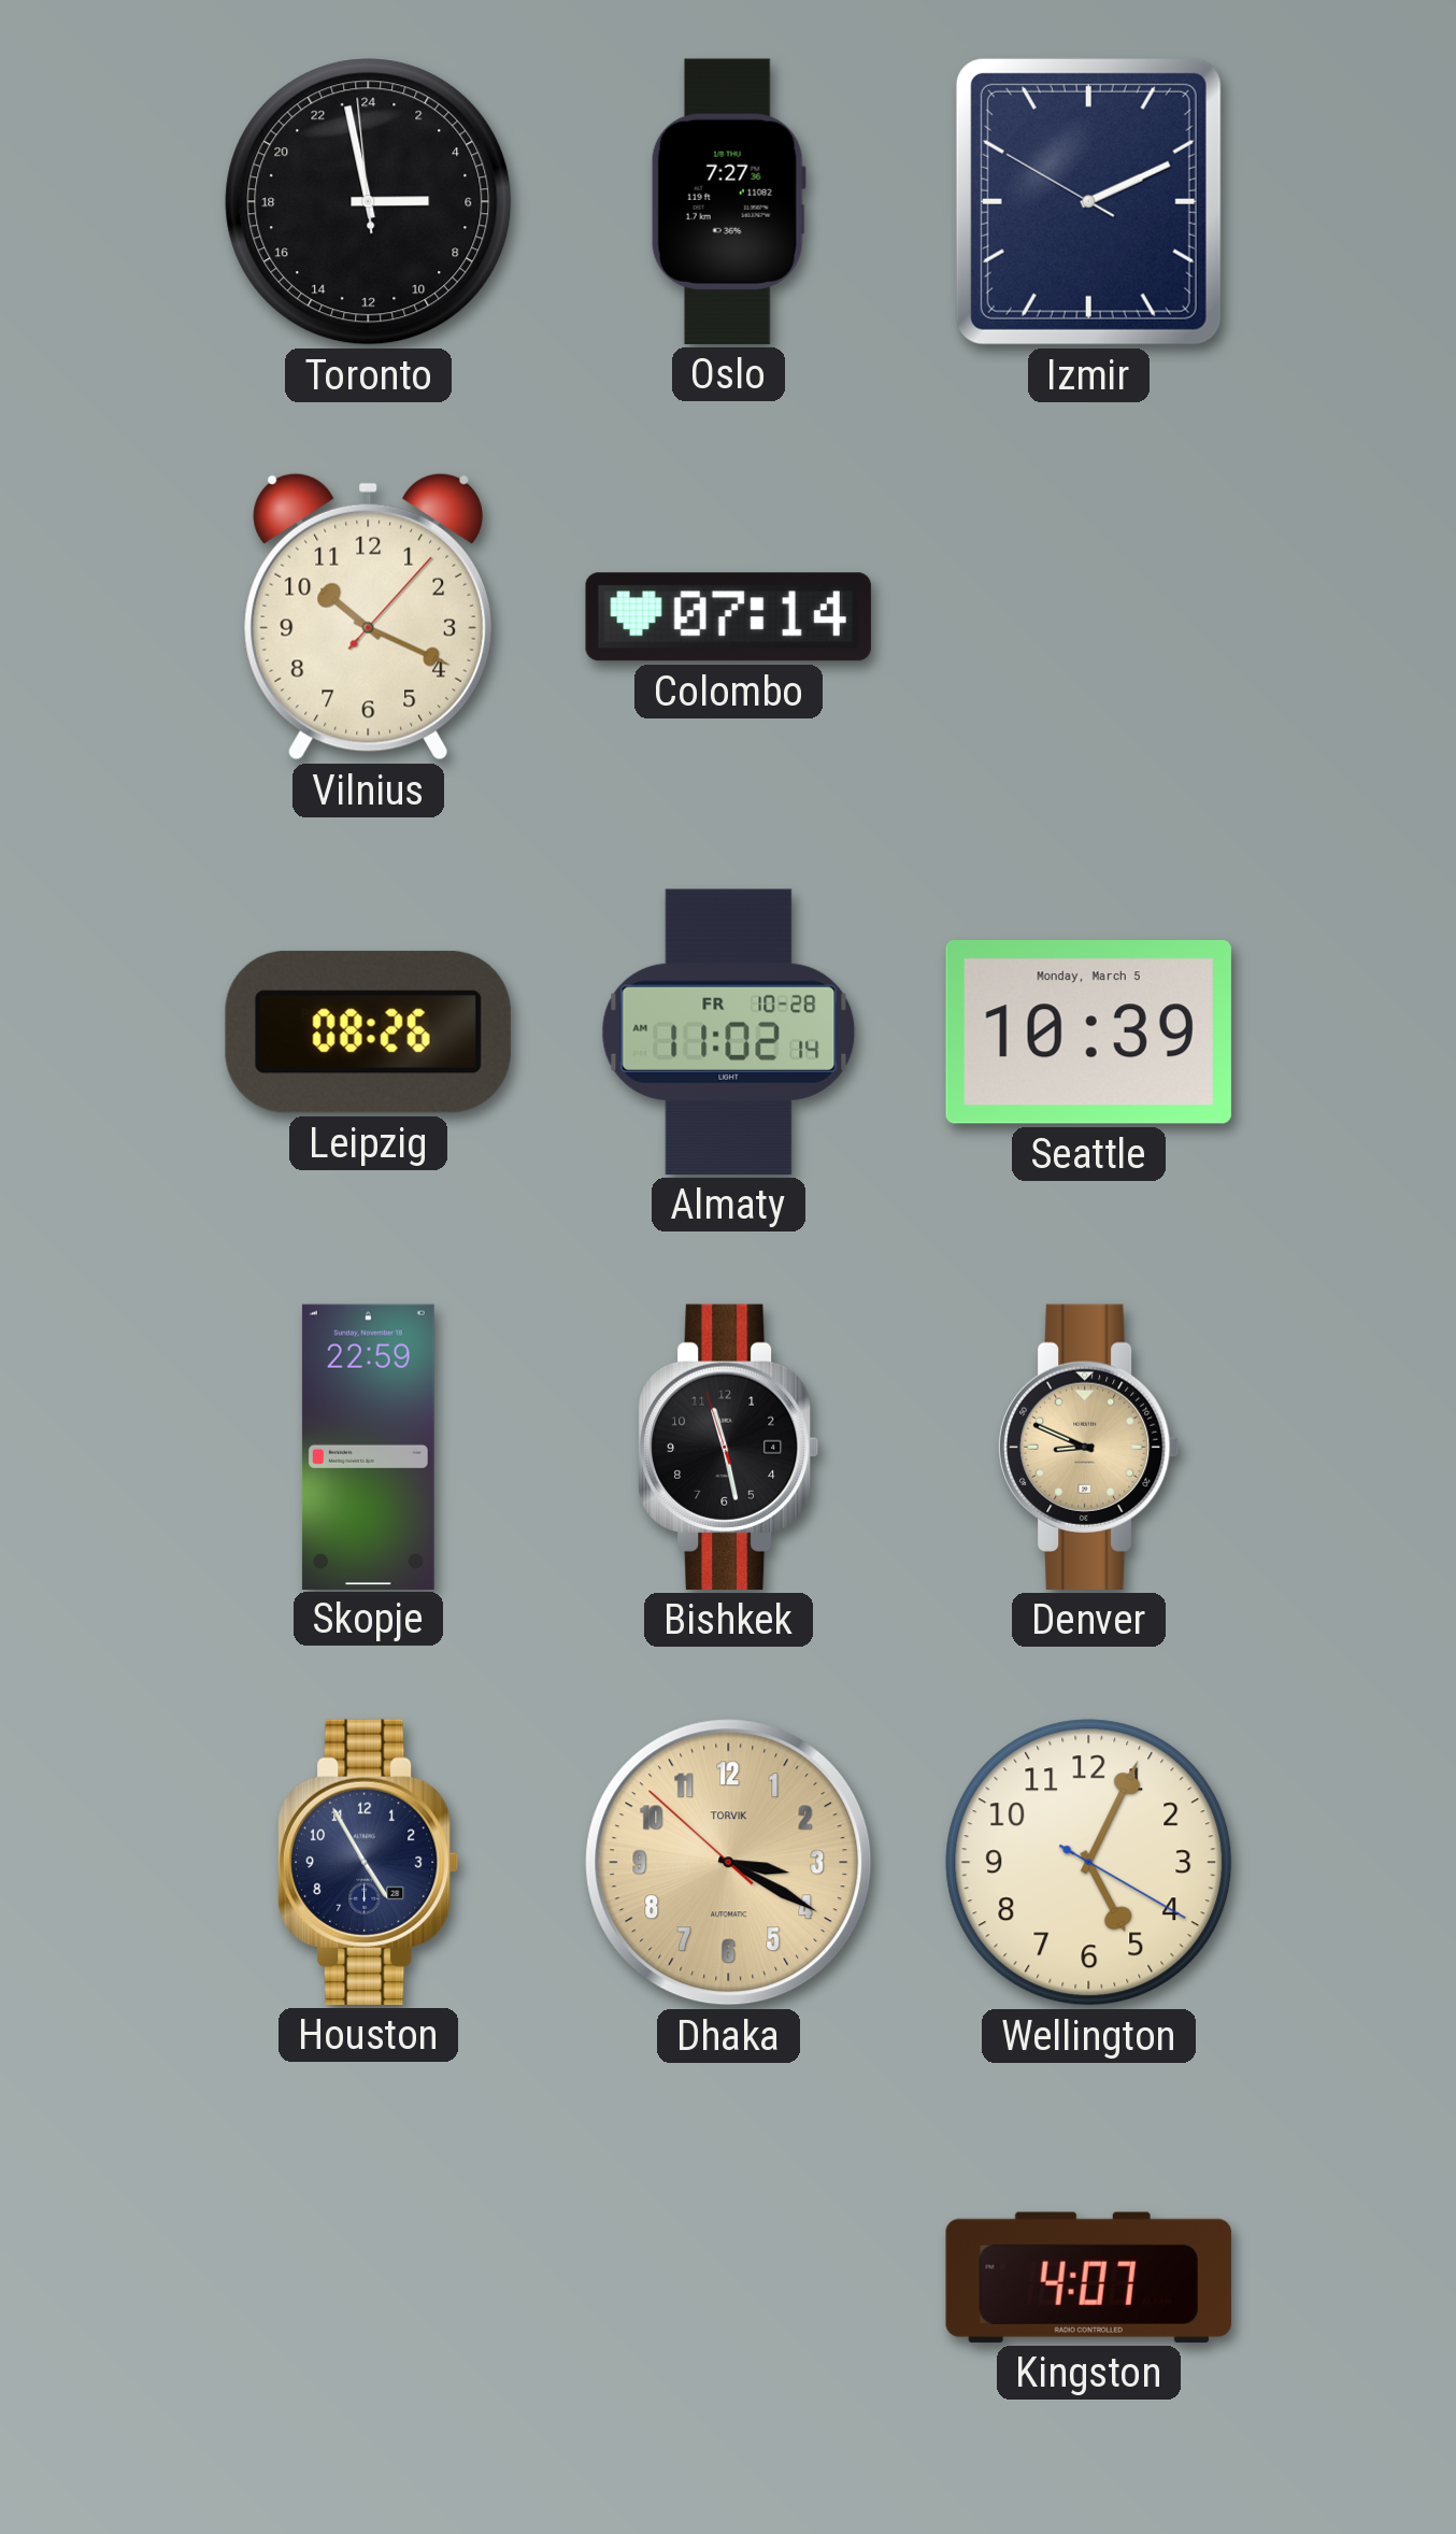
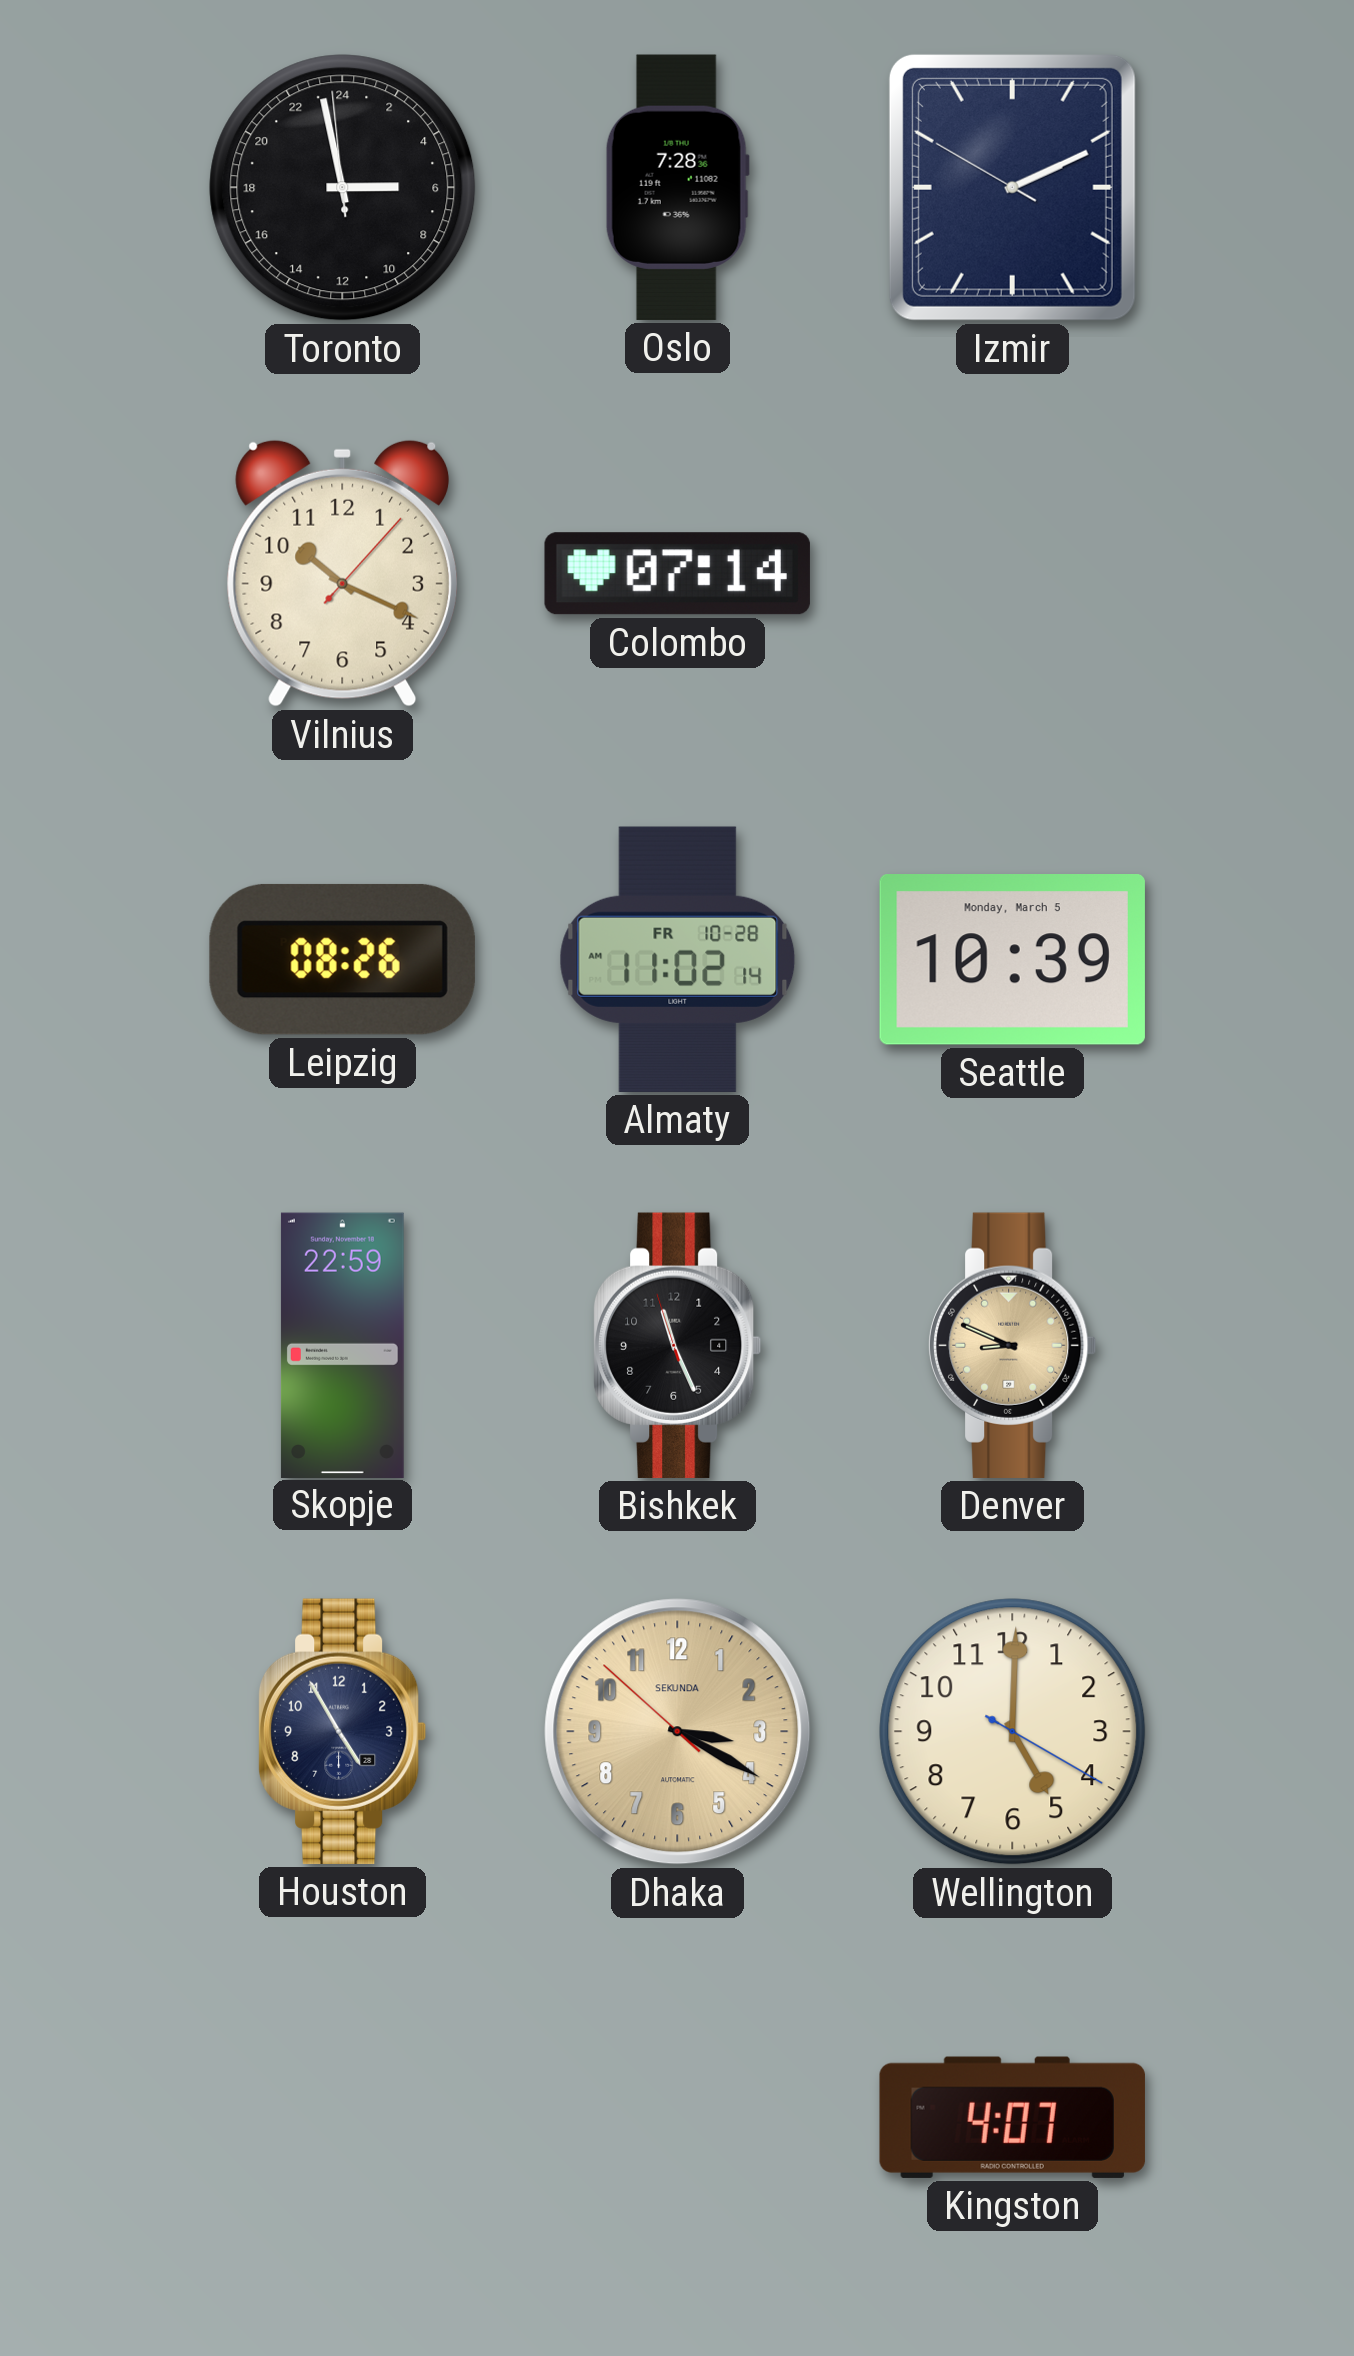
Oslo: 7:27 -> 7:28
Bishkek: 11:27 -> 11:25
Dhaka brand: TORVIK -> SEKUNDA
Wellington: 5:04 -> 5:00
